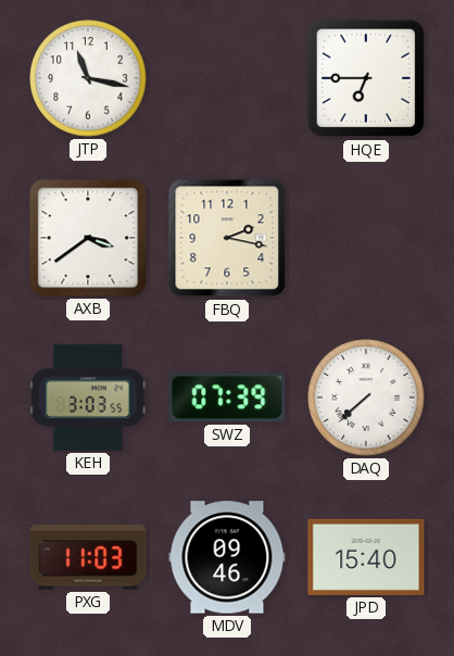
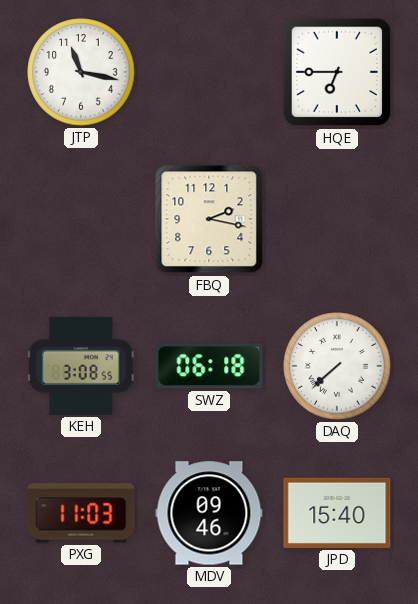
AXB: 3:39 -> none
KEH: 3:03 -> 3:08
SWZ: 07:39 -> 06:18
